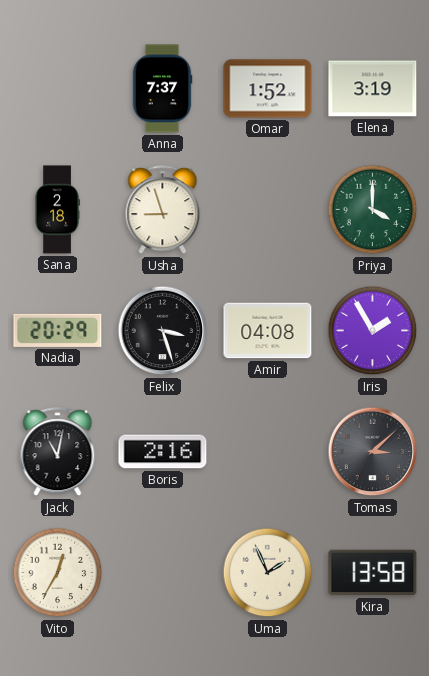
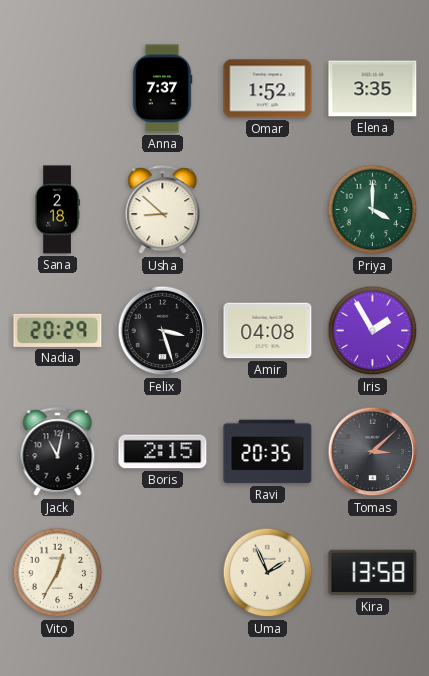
Elena: 3:19 -> 3:35
Usha: 8:57 -> 8:52
Boris: 2:16 -> 2:15
Ravi: none -> 20:35
